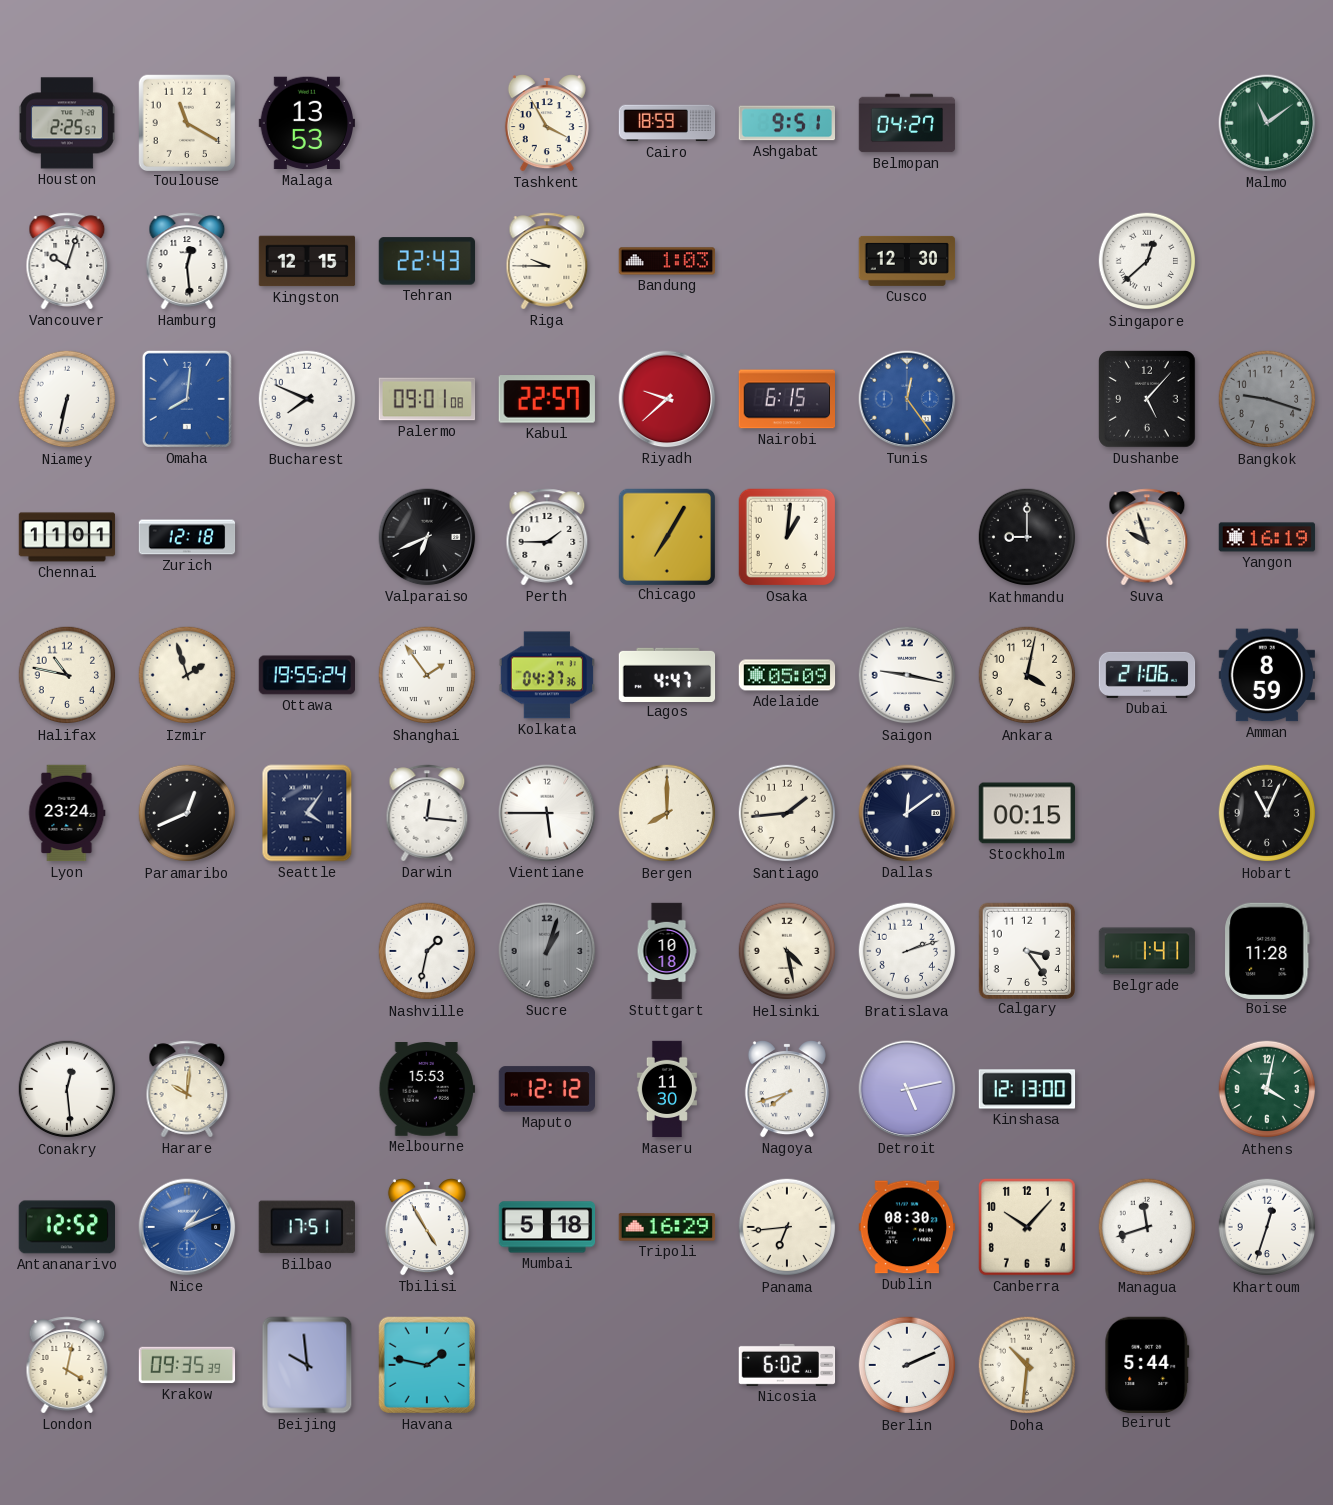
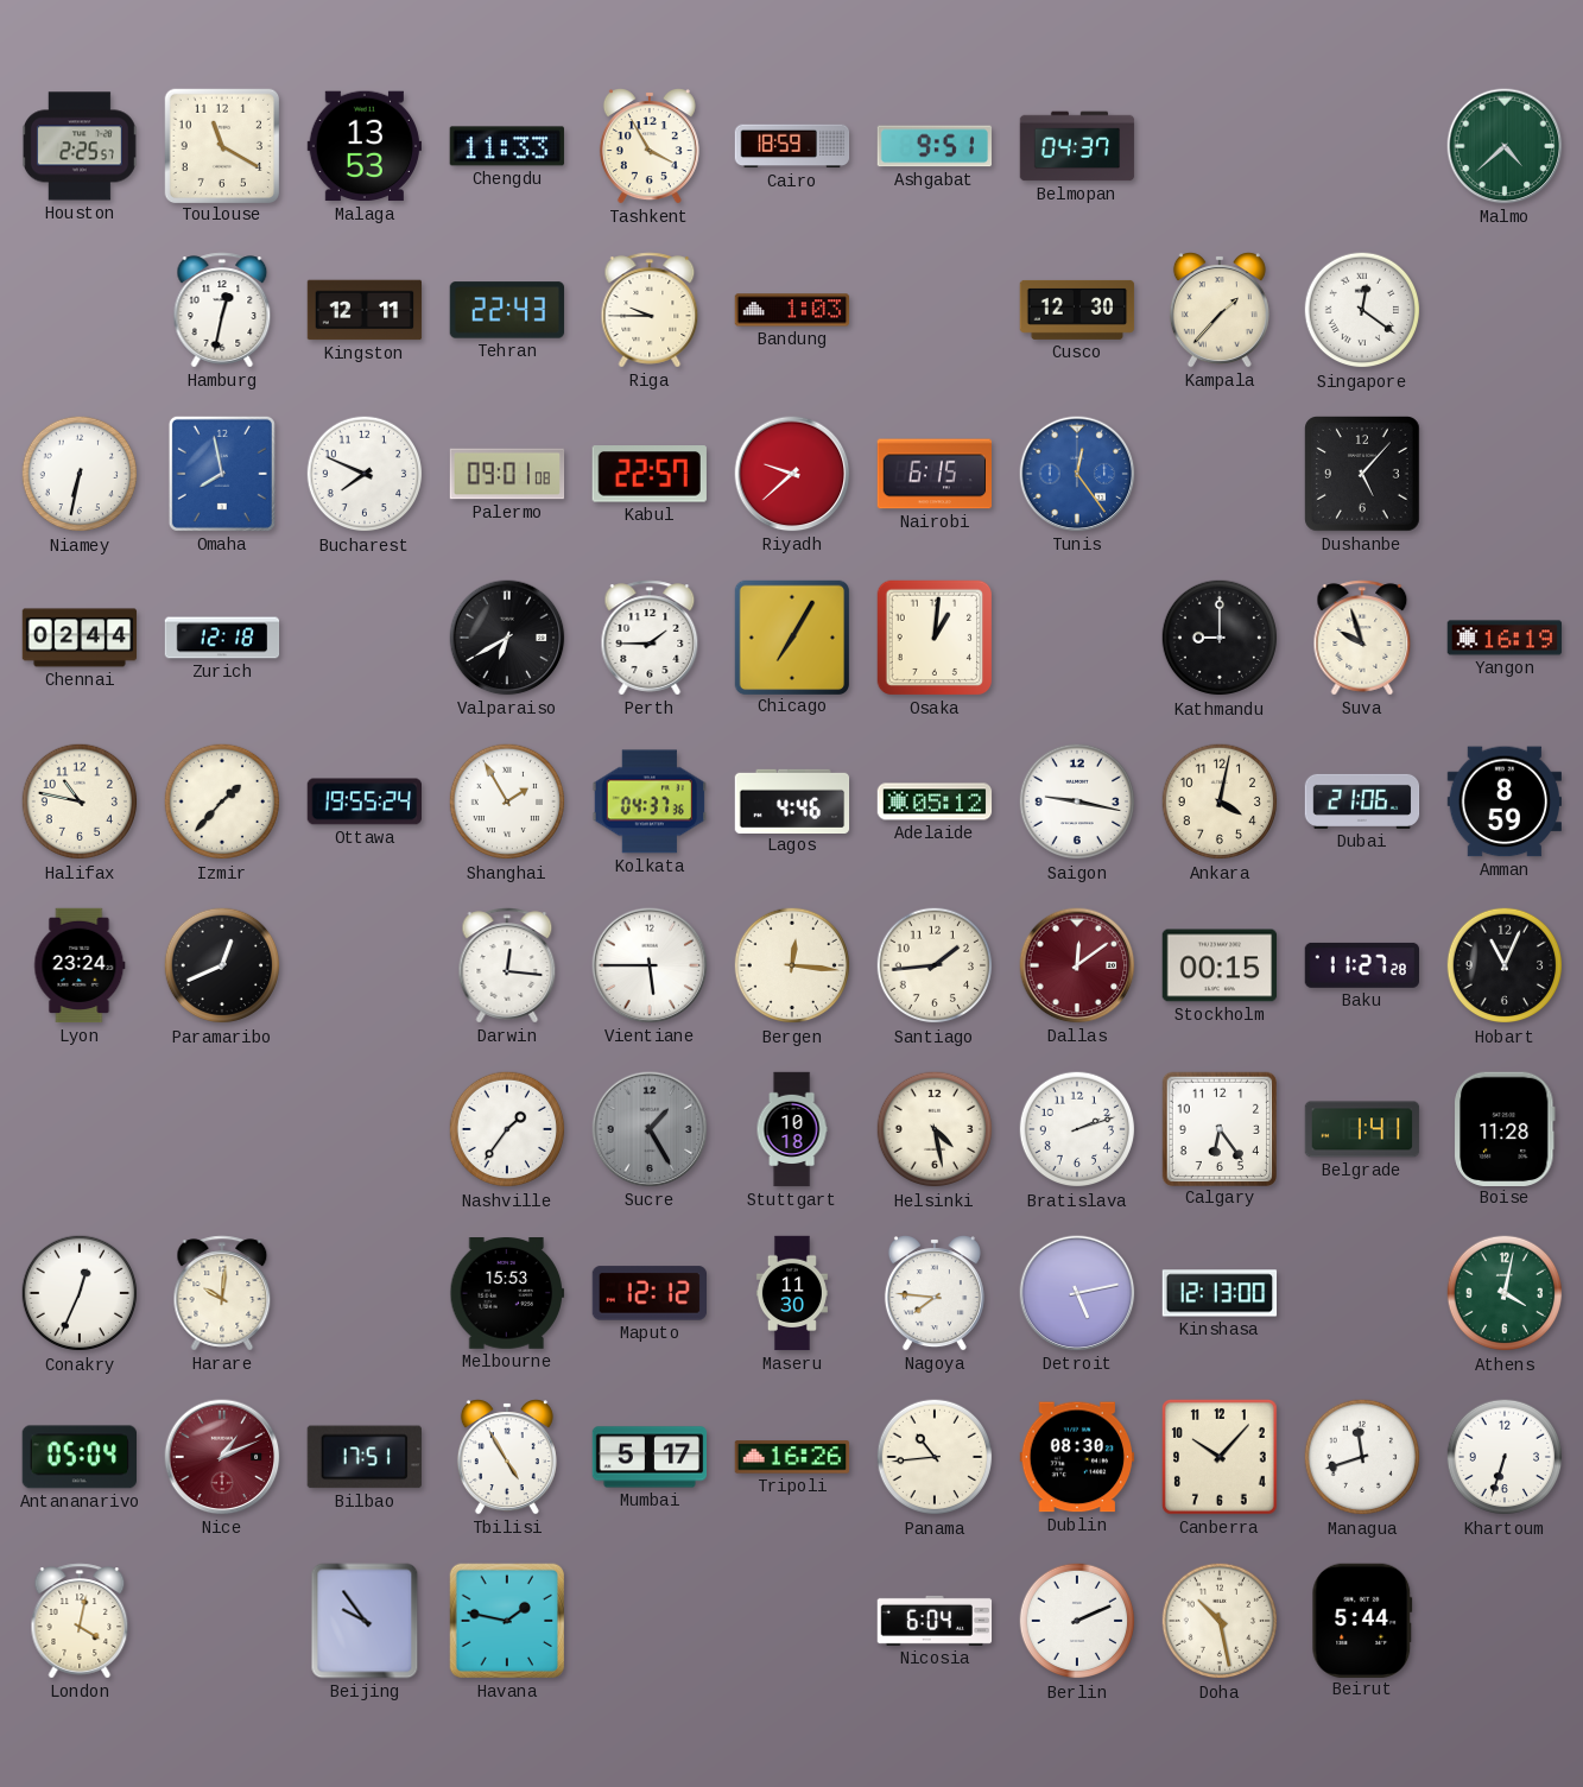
Chengdu: none -> 11:33
Belmopan: 04:27 -> 04:37
Malmo: 11:09 -> 4:38
Vancouver: 10:03 -> none
Hamburg: 12:29 -> 12:32
Kingston: 12:15 -> 12:11
Kampala: none -> 1:37
Singapore: 12:38 -> 12:21
Omaha: 8:01 -> 7:58
Bangkok: 9:18 -> none
Chennai: 11:01 -> 02:44
Valparaiso: 6:41 -> 6:40
Izmir: 1:57 -> 1:37
Shanghai: 1:54 -> 1:55
Lagos: 4:47 -> 4:46
Adelaide: 05:09 -> 05:12
Seattle: 4:06 -> none
Bergen: 8:00 -> 12:16
Dallas dial: navy -> burgundy
Baku: none -> 11:27
Nashville: 1:32 -> 1:36
Sucre: 1:03 -> 1:25
Calgary: 3:24 -> 6:24
Conakry: 12:29 -> 12:34
Nagoya: 7:42 -> 7:46
Antananarivo: 12:52 -> 05:04
Nice dial: blue -> burgundy
Mumbai: 5:18 -> 5:17
Tripoli: 16:29 -> 16:26
Panama: 6:44 -> 10:44
Khartoum: 12:33 -> 6:33
Krakow: 09:35 -> none
Beijing: 9:59 -> 9:54
Nicosia: 6:02 -> 6:04
Doha: 10:31 -> 10:28
